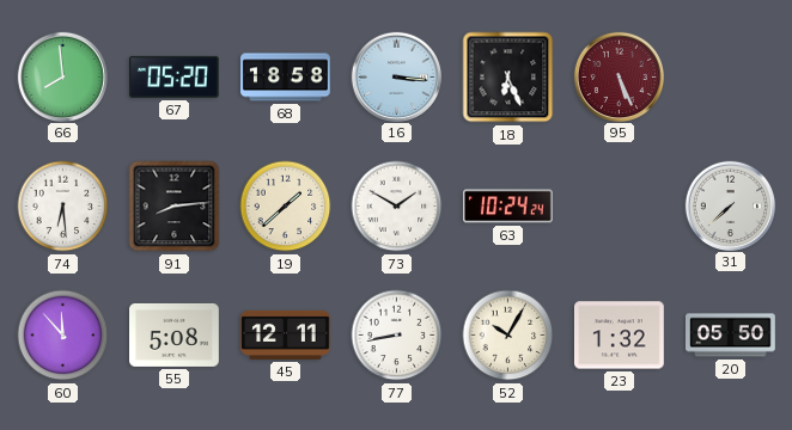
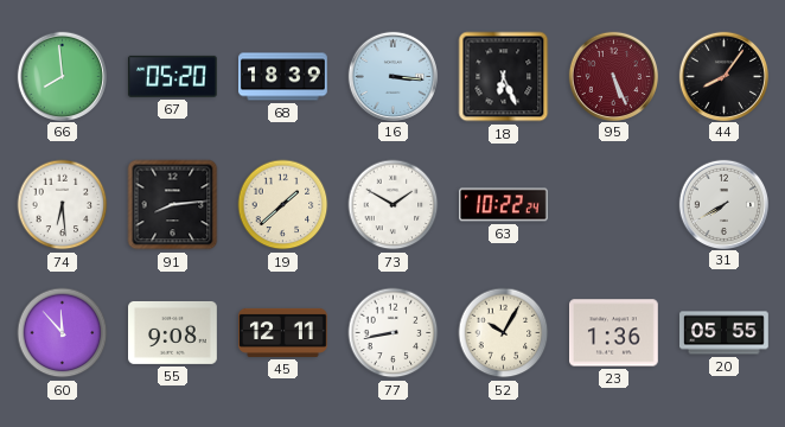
68: 18:58 -> 18:39
44: none -> 8:06
63: 10:24 -> 10:22
31: 7:38 -> 7:40
55: 5:08 -> 9:08
23: 1:32 -> 1:36
20: 05:50 -> 05:55
